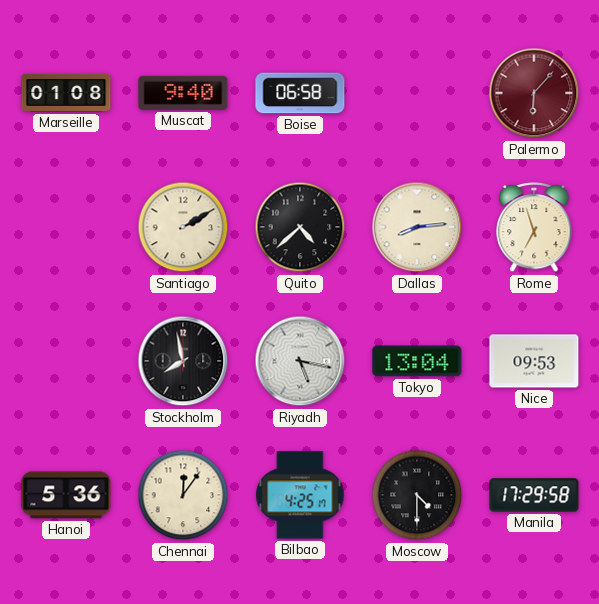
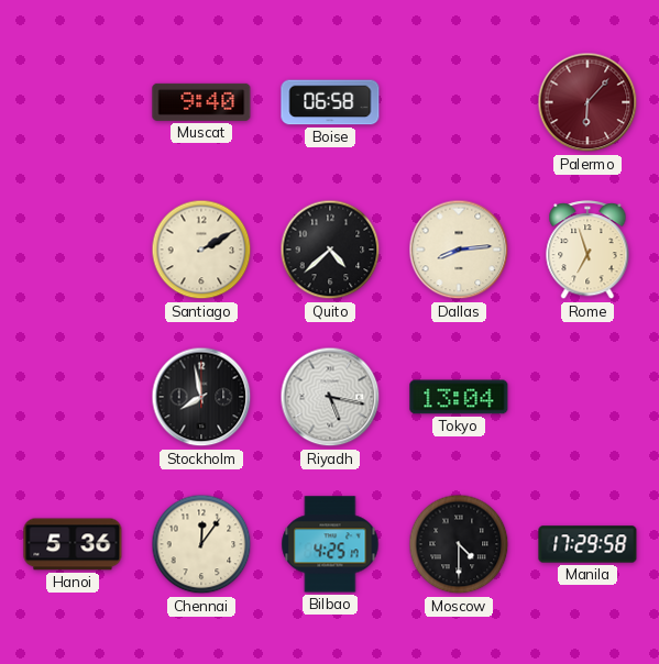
Marseille: 01:08 -> none
Nice: 09:53 -> none
